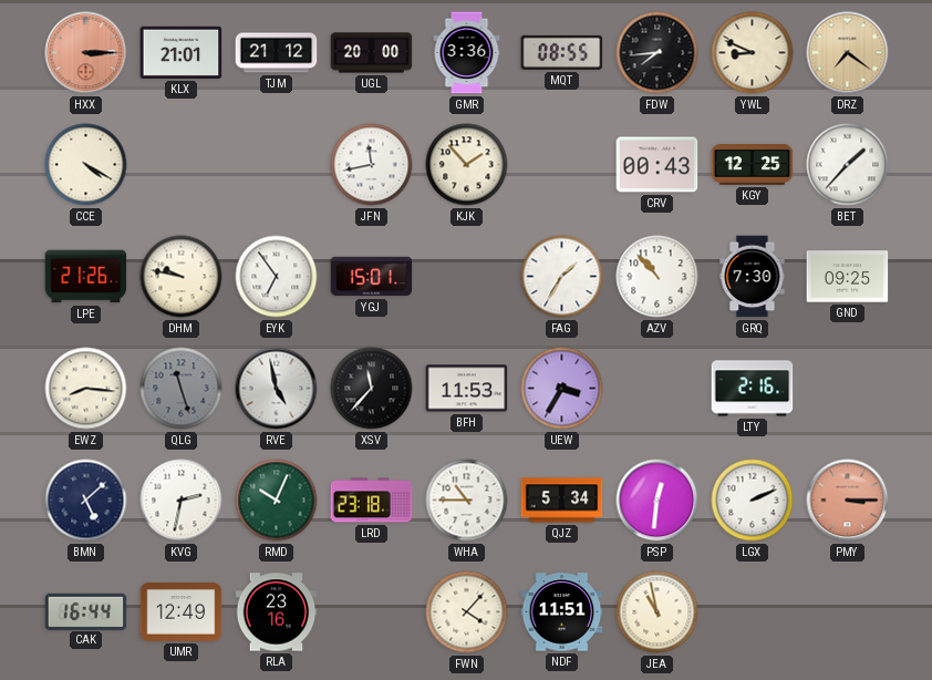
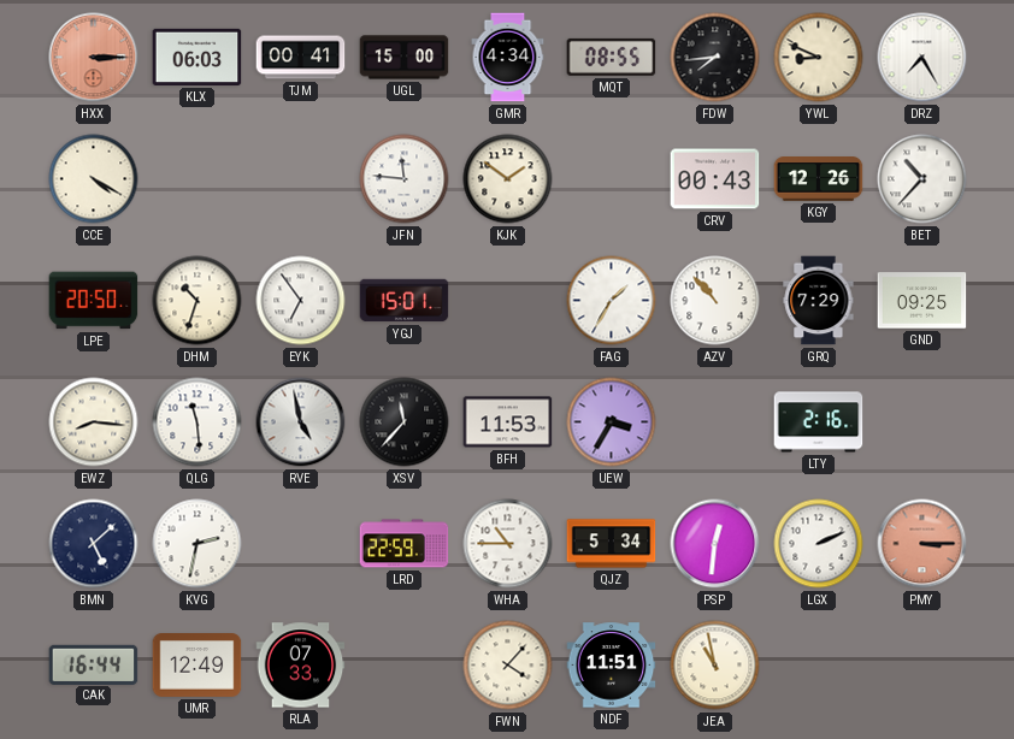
KLX: 21:01 -> 06:03
TJM: 21:12 -> 00:41
UGL: 20:00 -> 15:00
GMR: 3:36 -> 4:34
DRZ: 7:21 -> 7:25
DRZ dial: champagne -> white
JFN: 11:43 -> 11:46
KJK: 1:53 -> 1:51
KGY: 12:25 -> 12:26
BET: 1:37 -> 10:37
LPE: 21:26 -> 20:50
DHM: 9:47 -> 10:33
GRQ: 7:30 -> 7:29
QLG: 11:27 -> 11:29
QLG dial: grey -> white
RMD: 10:04 -> none
LRD: 23:18 -> 22:59
RLA: 23:16 -> 07:33
